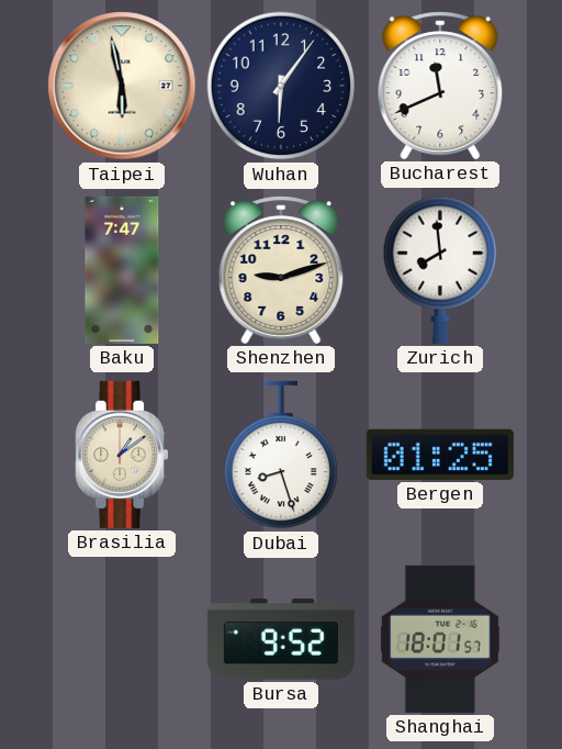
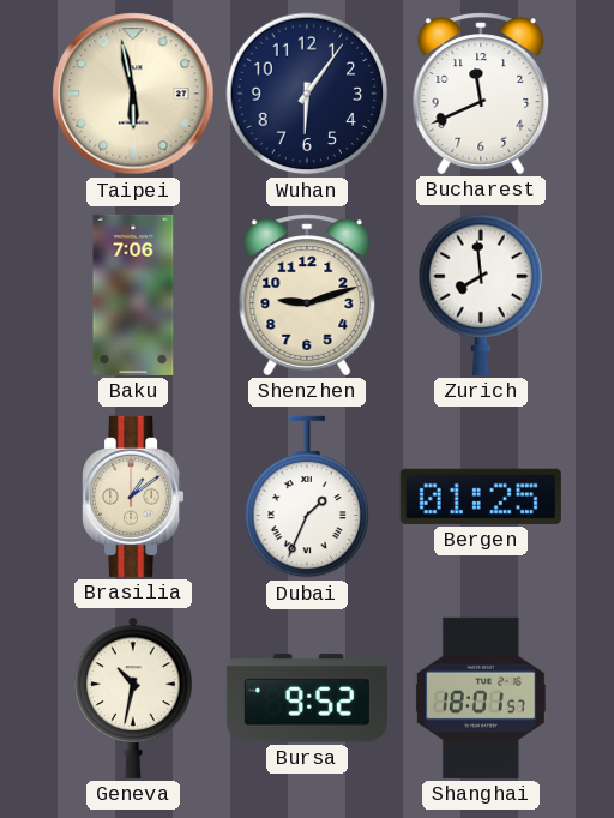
Baku: 7:47 -> 7:06
Dubai: 8:27 -> 1:34
Geneva: none -> 10:32
